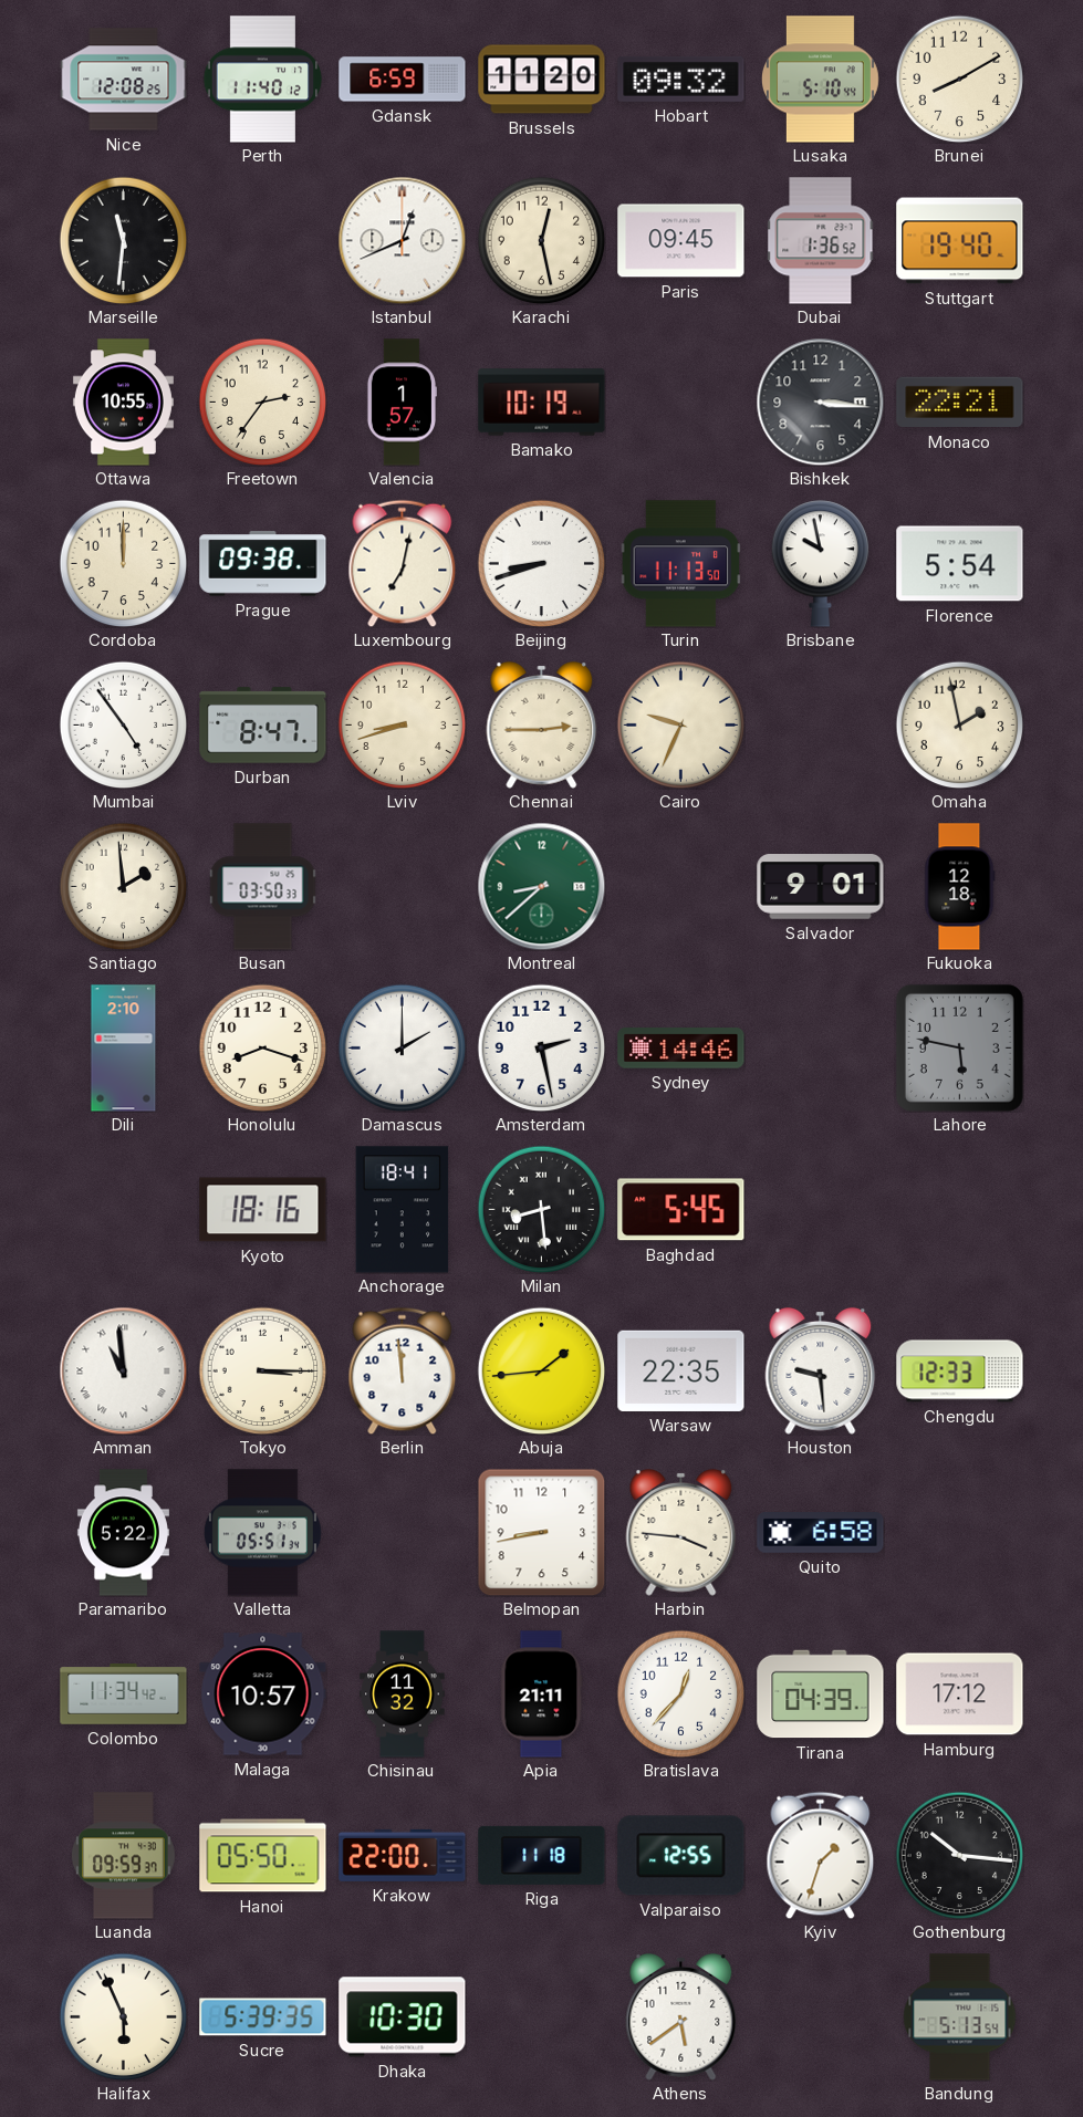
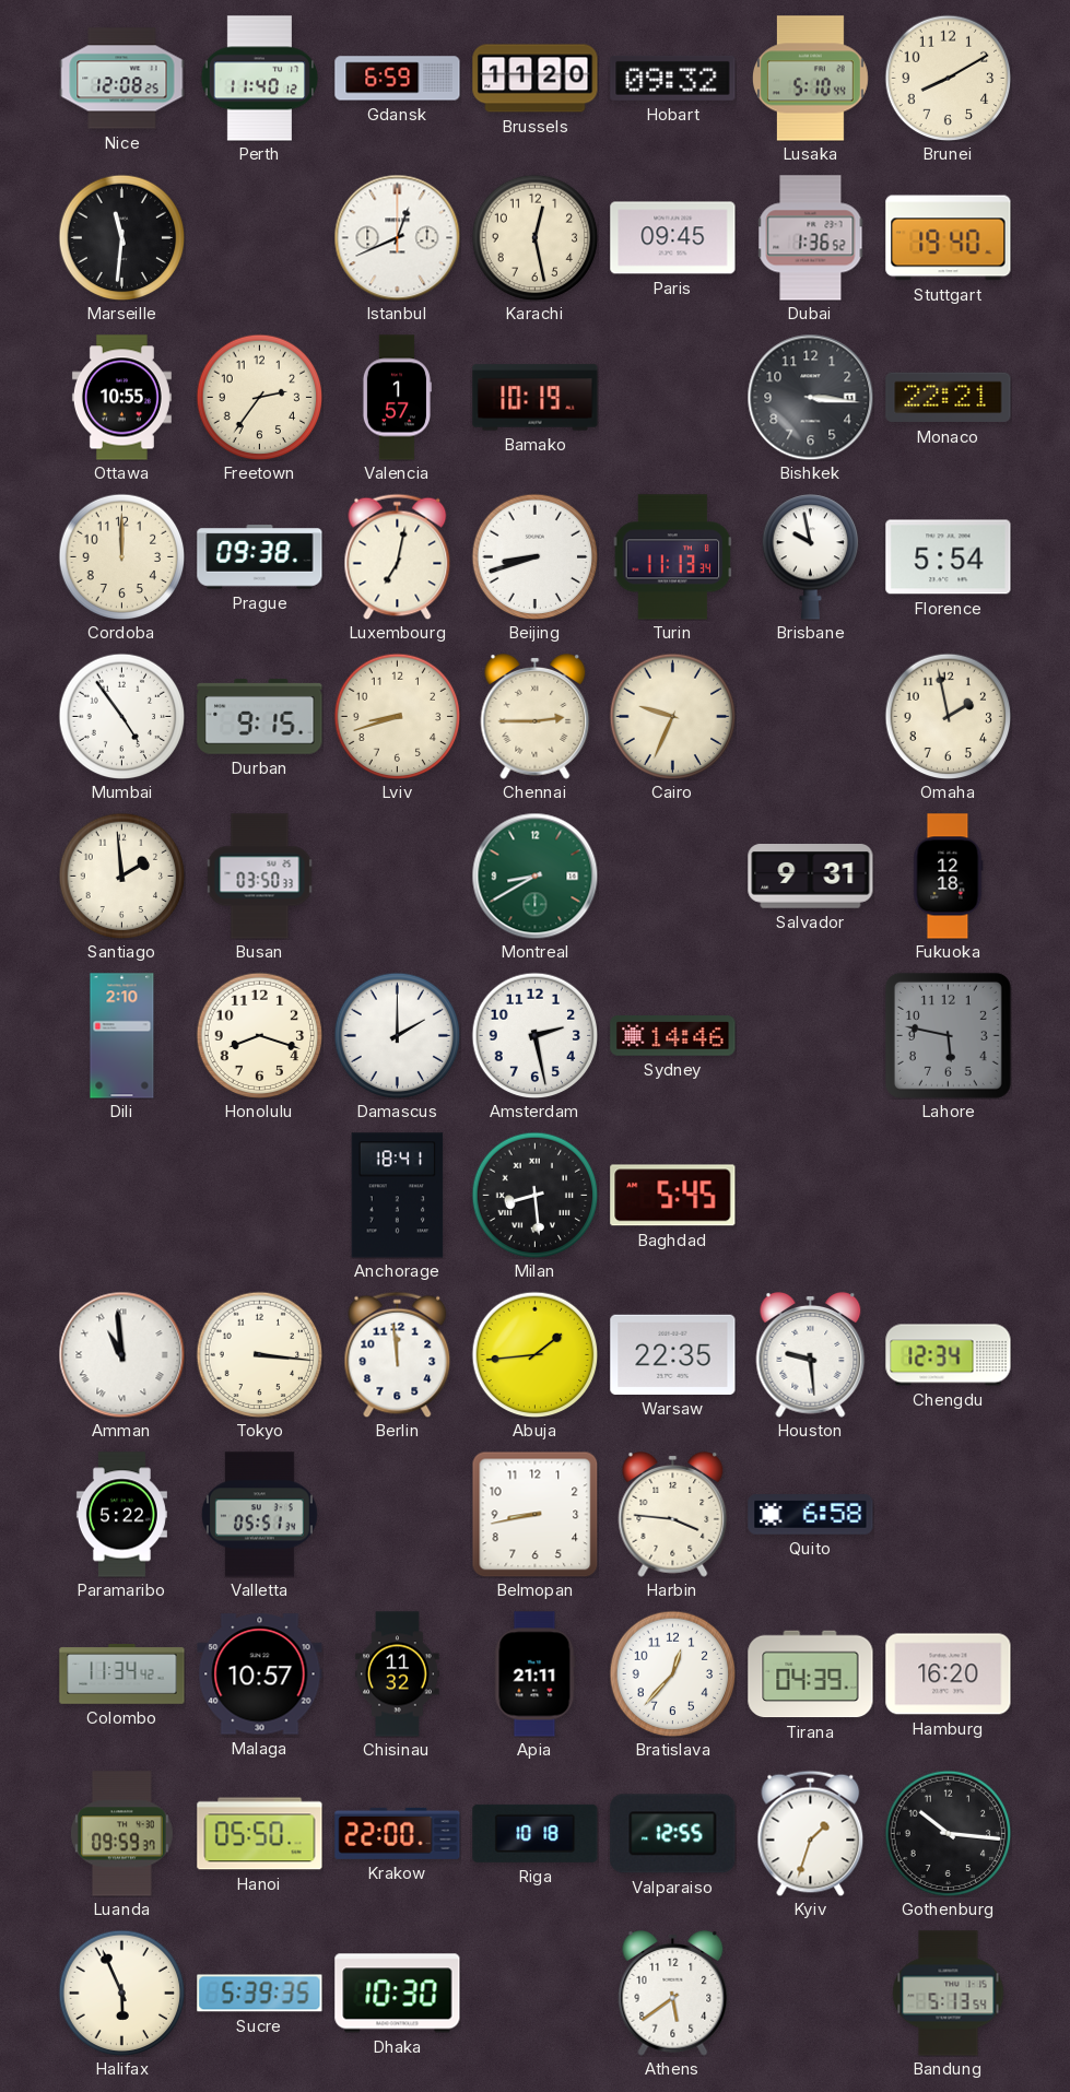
Turin: 11:13:50 -> 11:13:34
Durban: 8:47 -> 9:15
Montreal: 8:38 -> 8:40
Salvador: 9:01 -> 9:31
Kyoto: 18:16 -> none
Tokyo: 3:15 -> 3:16
Chengdu: 12:33 -> 12:34
Hamburg: 17:12 -> 16:20
Riga: 11:18 -> 10:18
